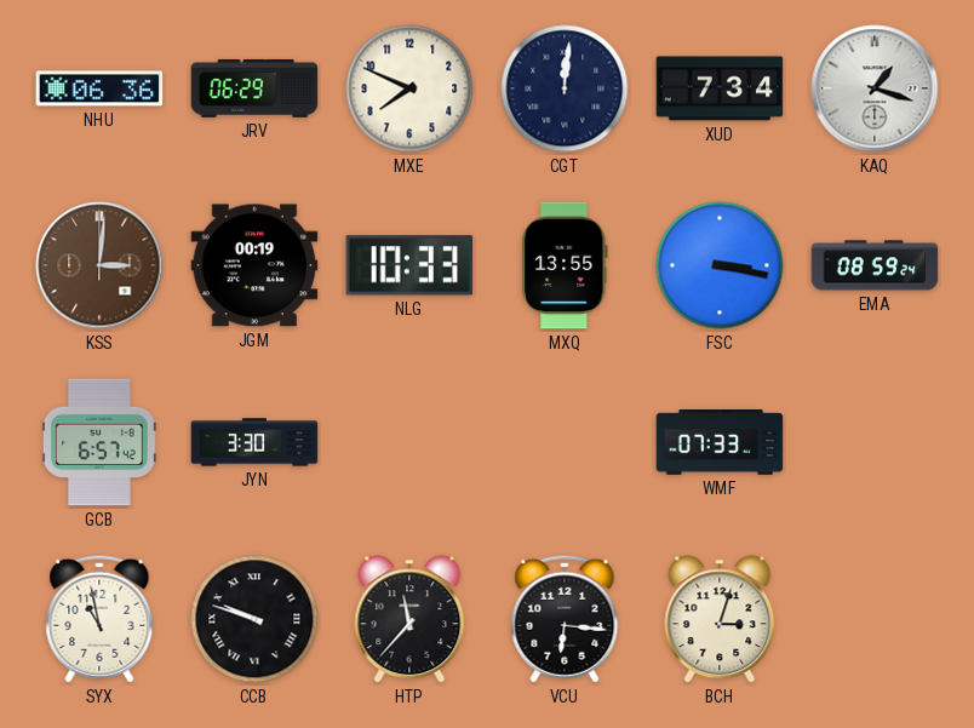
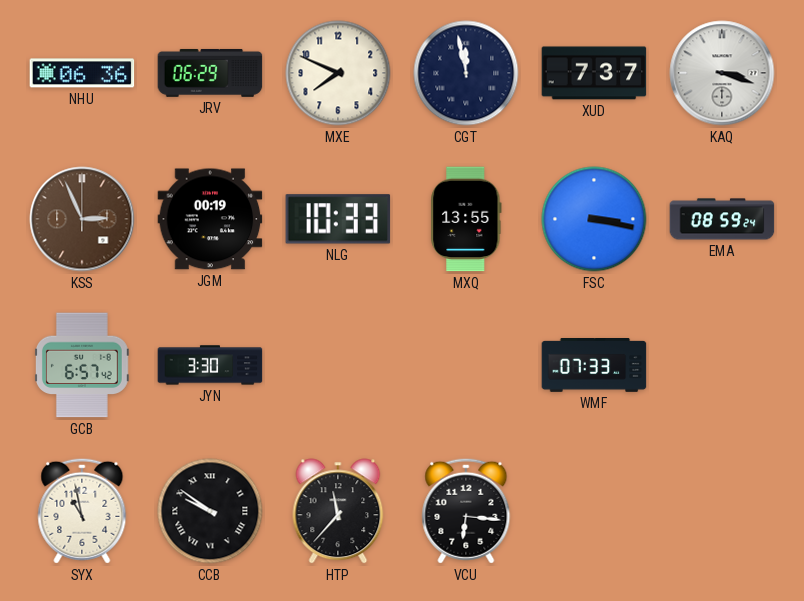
CGT: 12:01 -> 11:58
XUD: 7:34 -> 7:37
KAQ: 1:18 -> 3:18
KSS: 3:01 -> 2:56
CCB: 9:48 -> 9:51
BCH: 3:03 -> none
